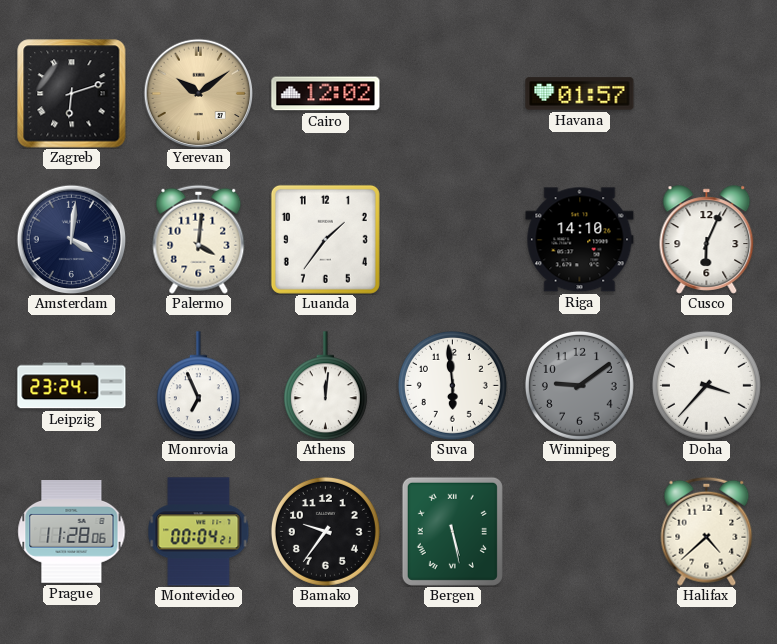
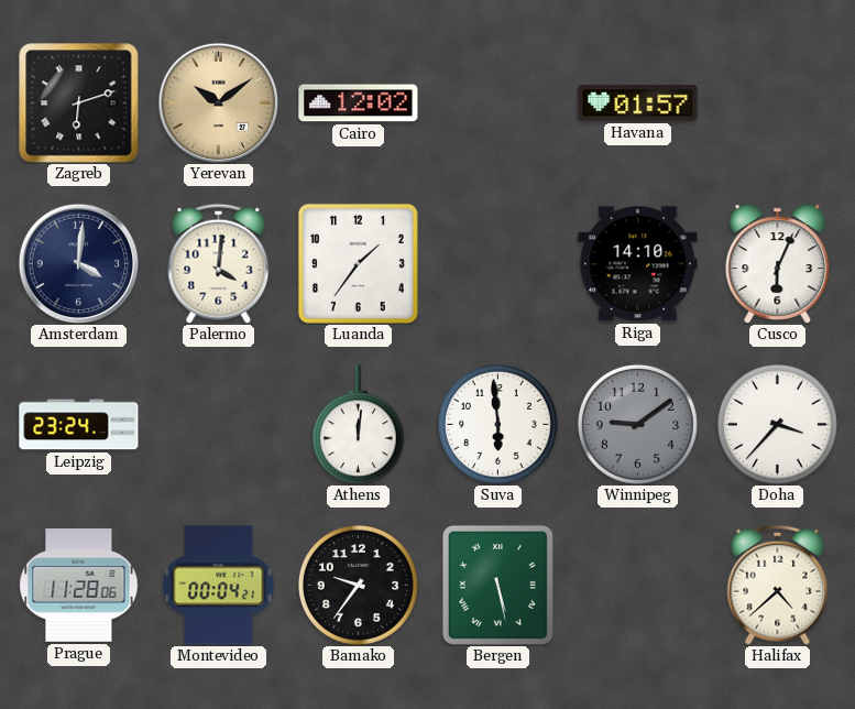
Monrovia: 6:56 -> none
